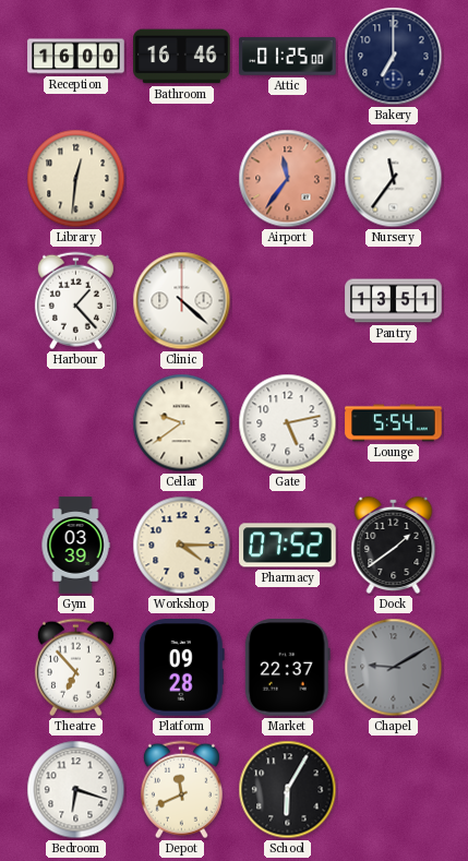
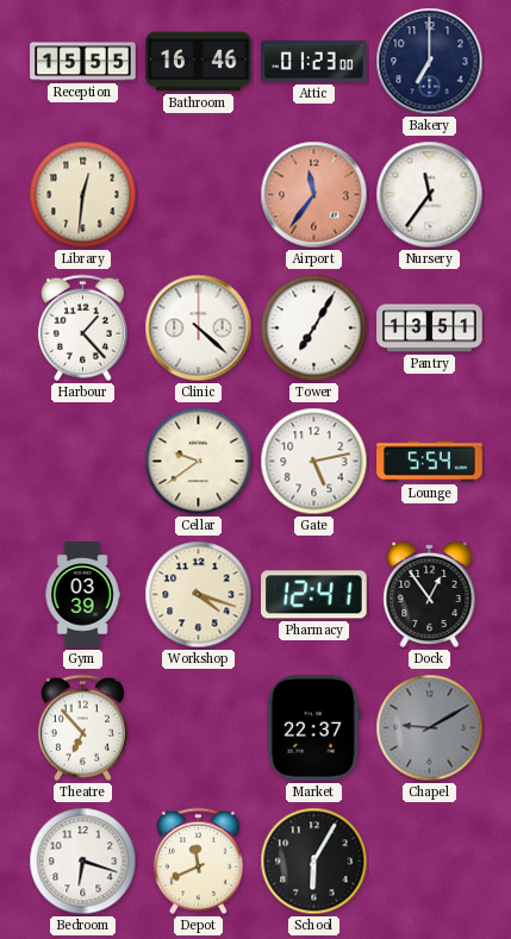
Reception: 16:00 -> 15:55
Attic: 01:25 -> 01:23
Tower: none -> 7:05
Workshop: 4:15 -> 4:18
Pharmacy: 07:52 -> 12:41
Dock: 1:39 -> 12:54
Platform: 09:28 -> none
